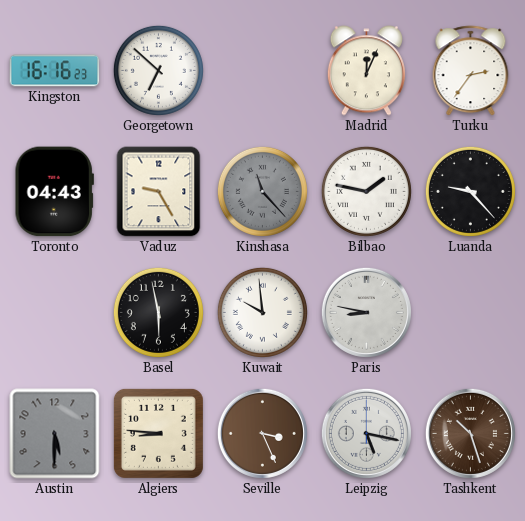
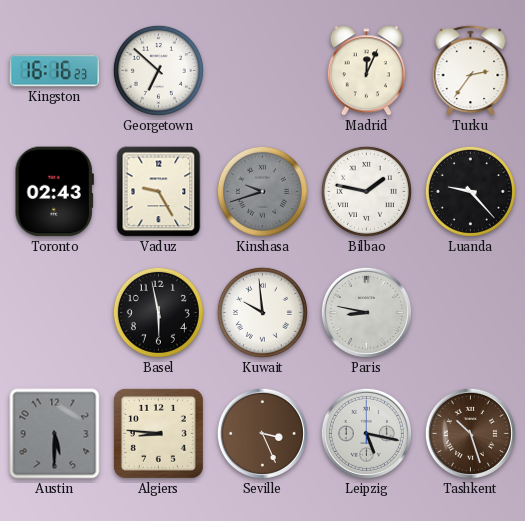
Toronto: 04:43 -> 02:43
Kinshasa: 11:23 -> 9:42
